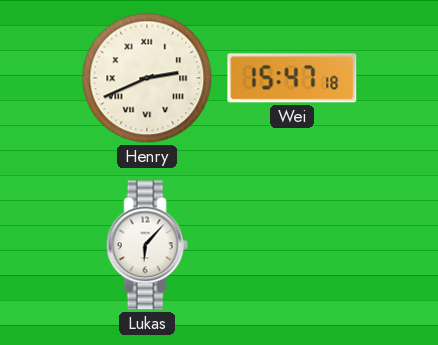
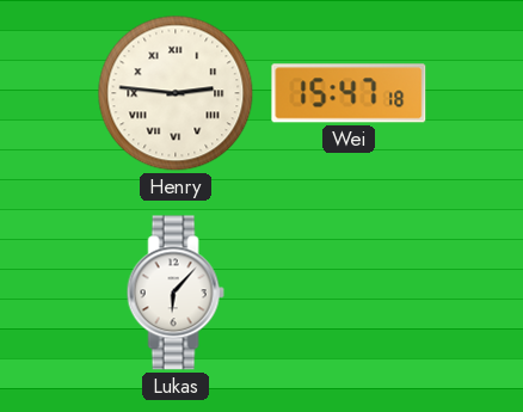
Henry: 2:41 -> 2:46
